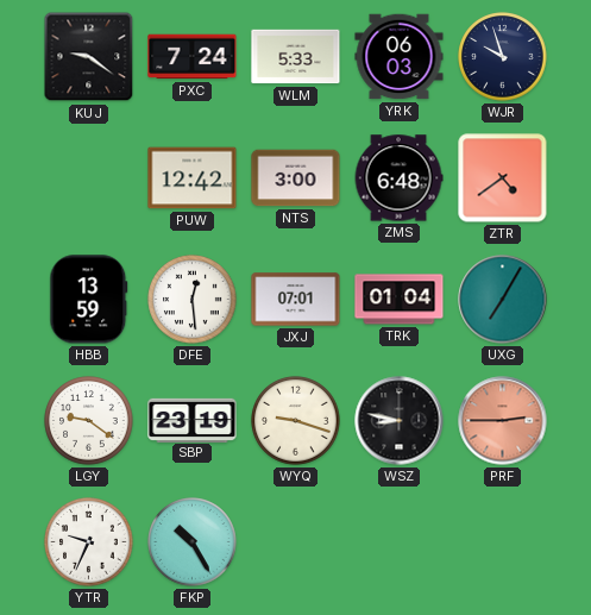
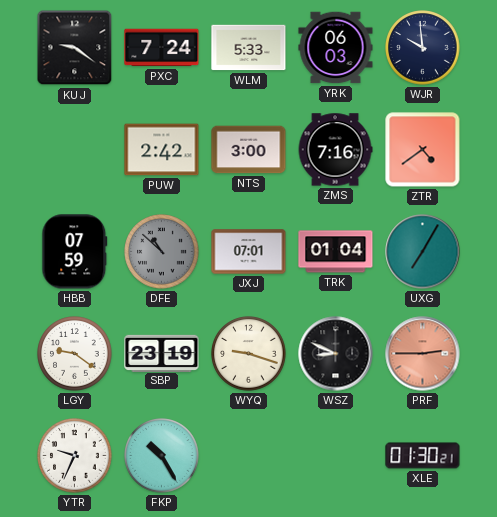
WJR: 9:57 -> 9:59
PUW: 12:42 -> 2:42
ZMS: 6:48 -> 7:16
HBB: 13:59 -> 07:59
DFE: 12:29 -> 10:52
DFE dial: white -> grey
WSZ: 8:47 -> 8:49
XLE: none -> 01:30
